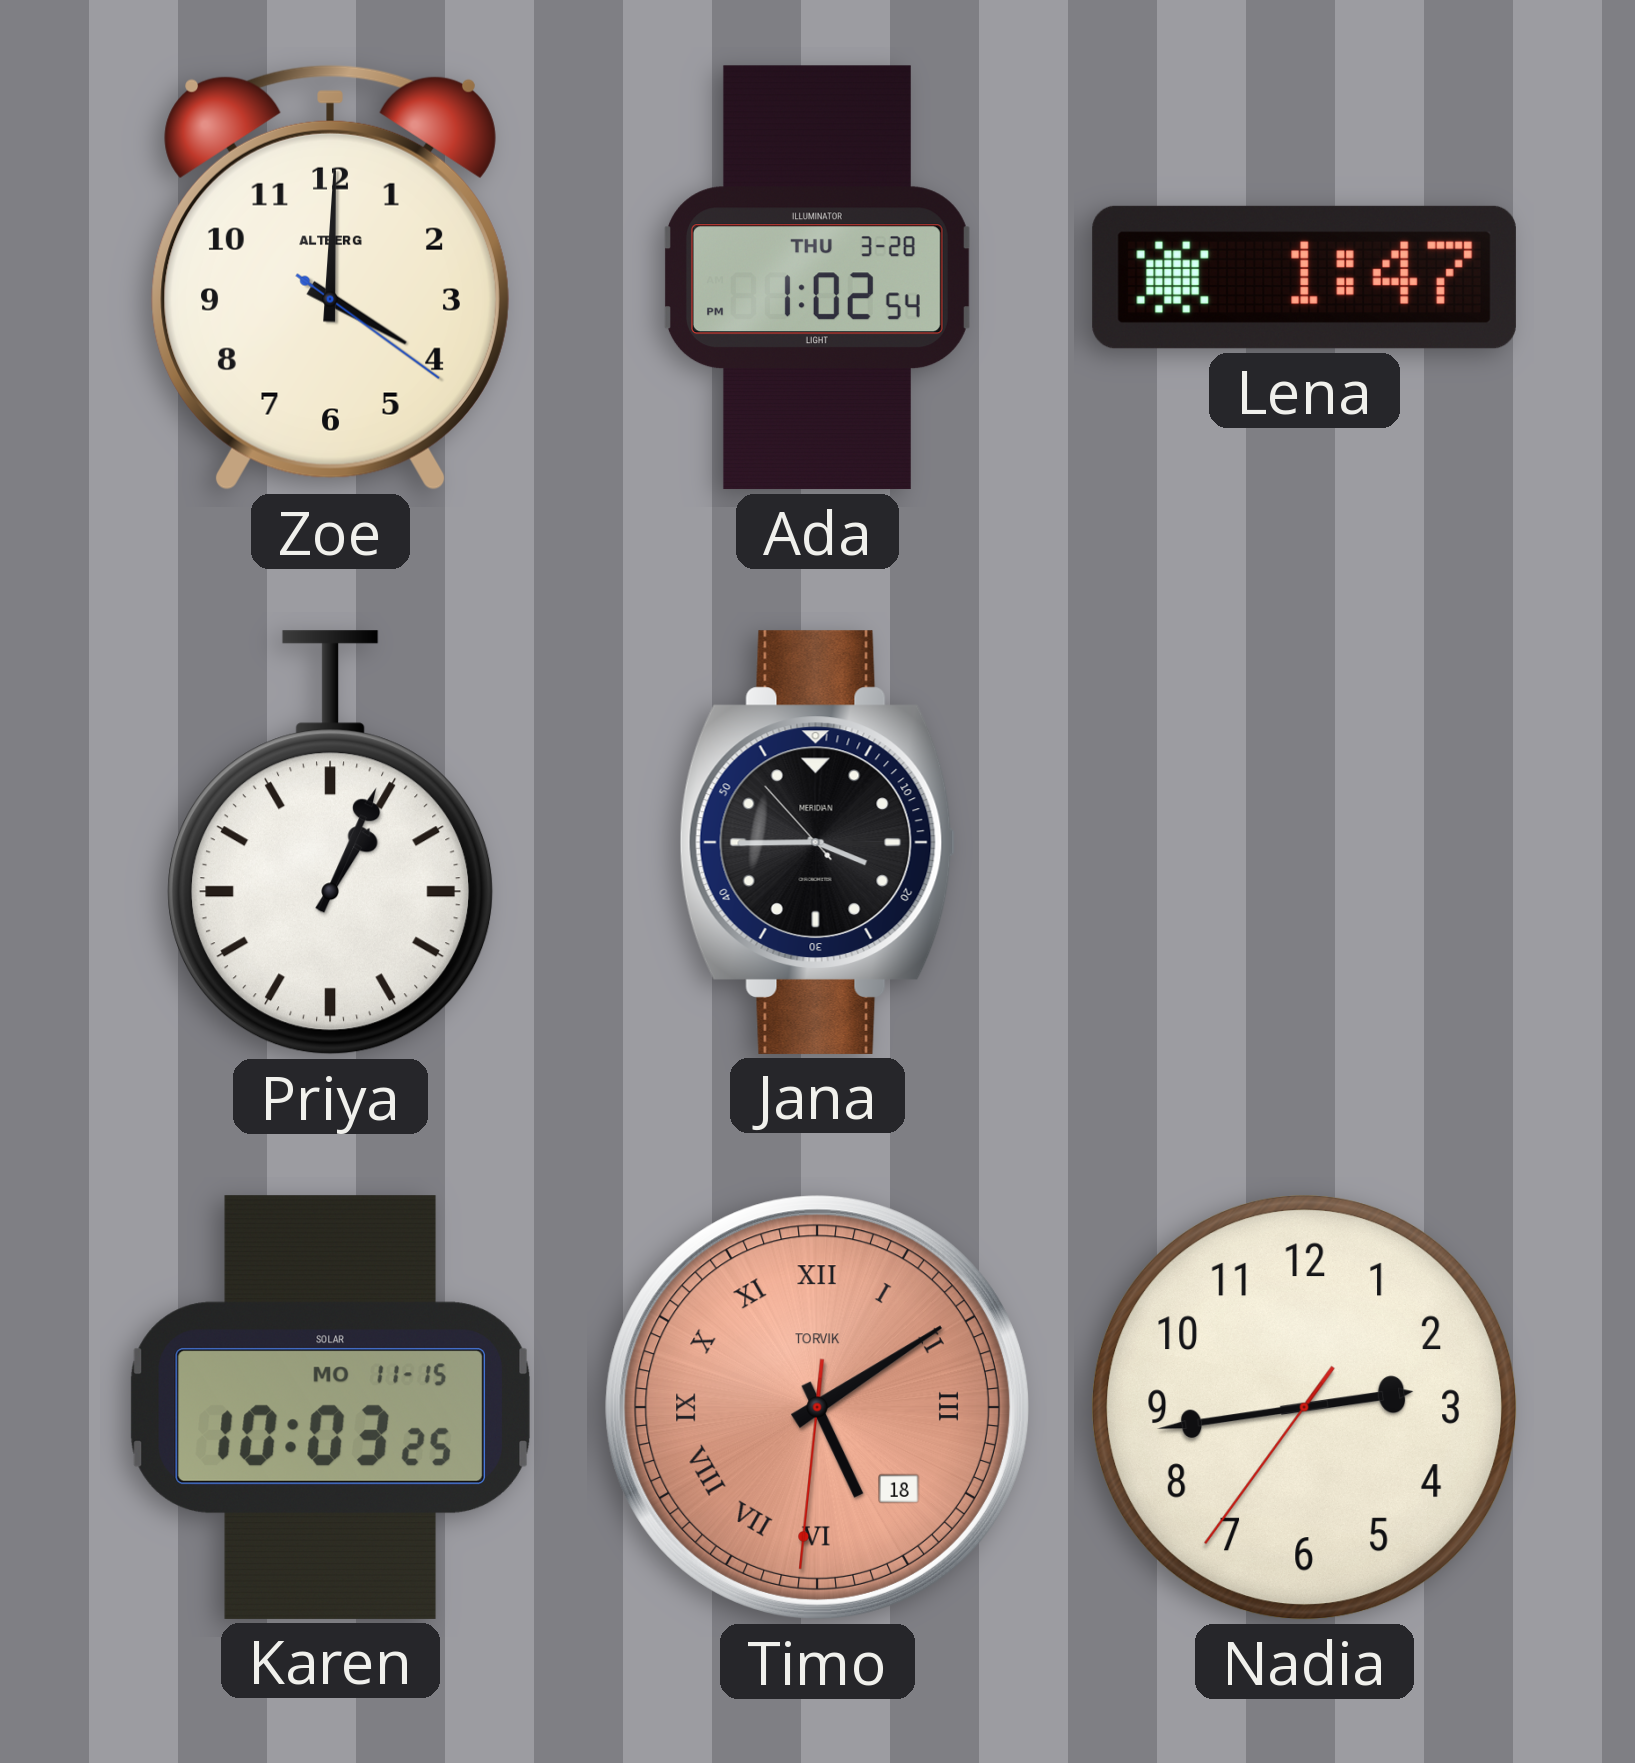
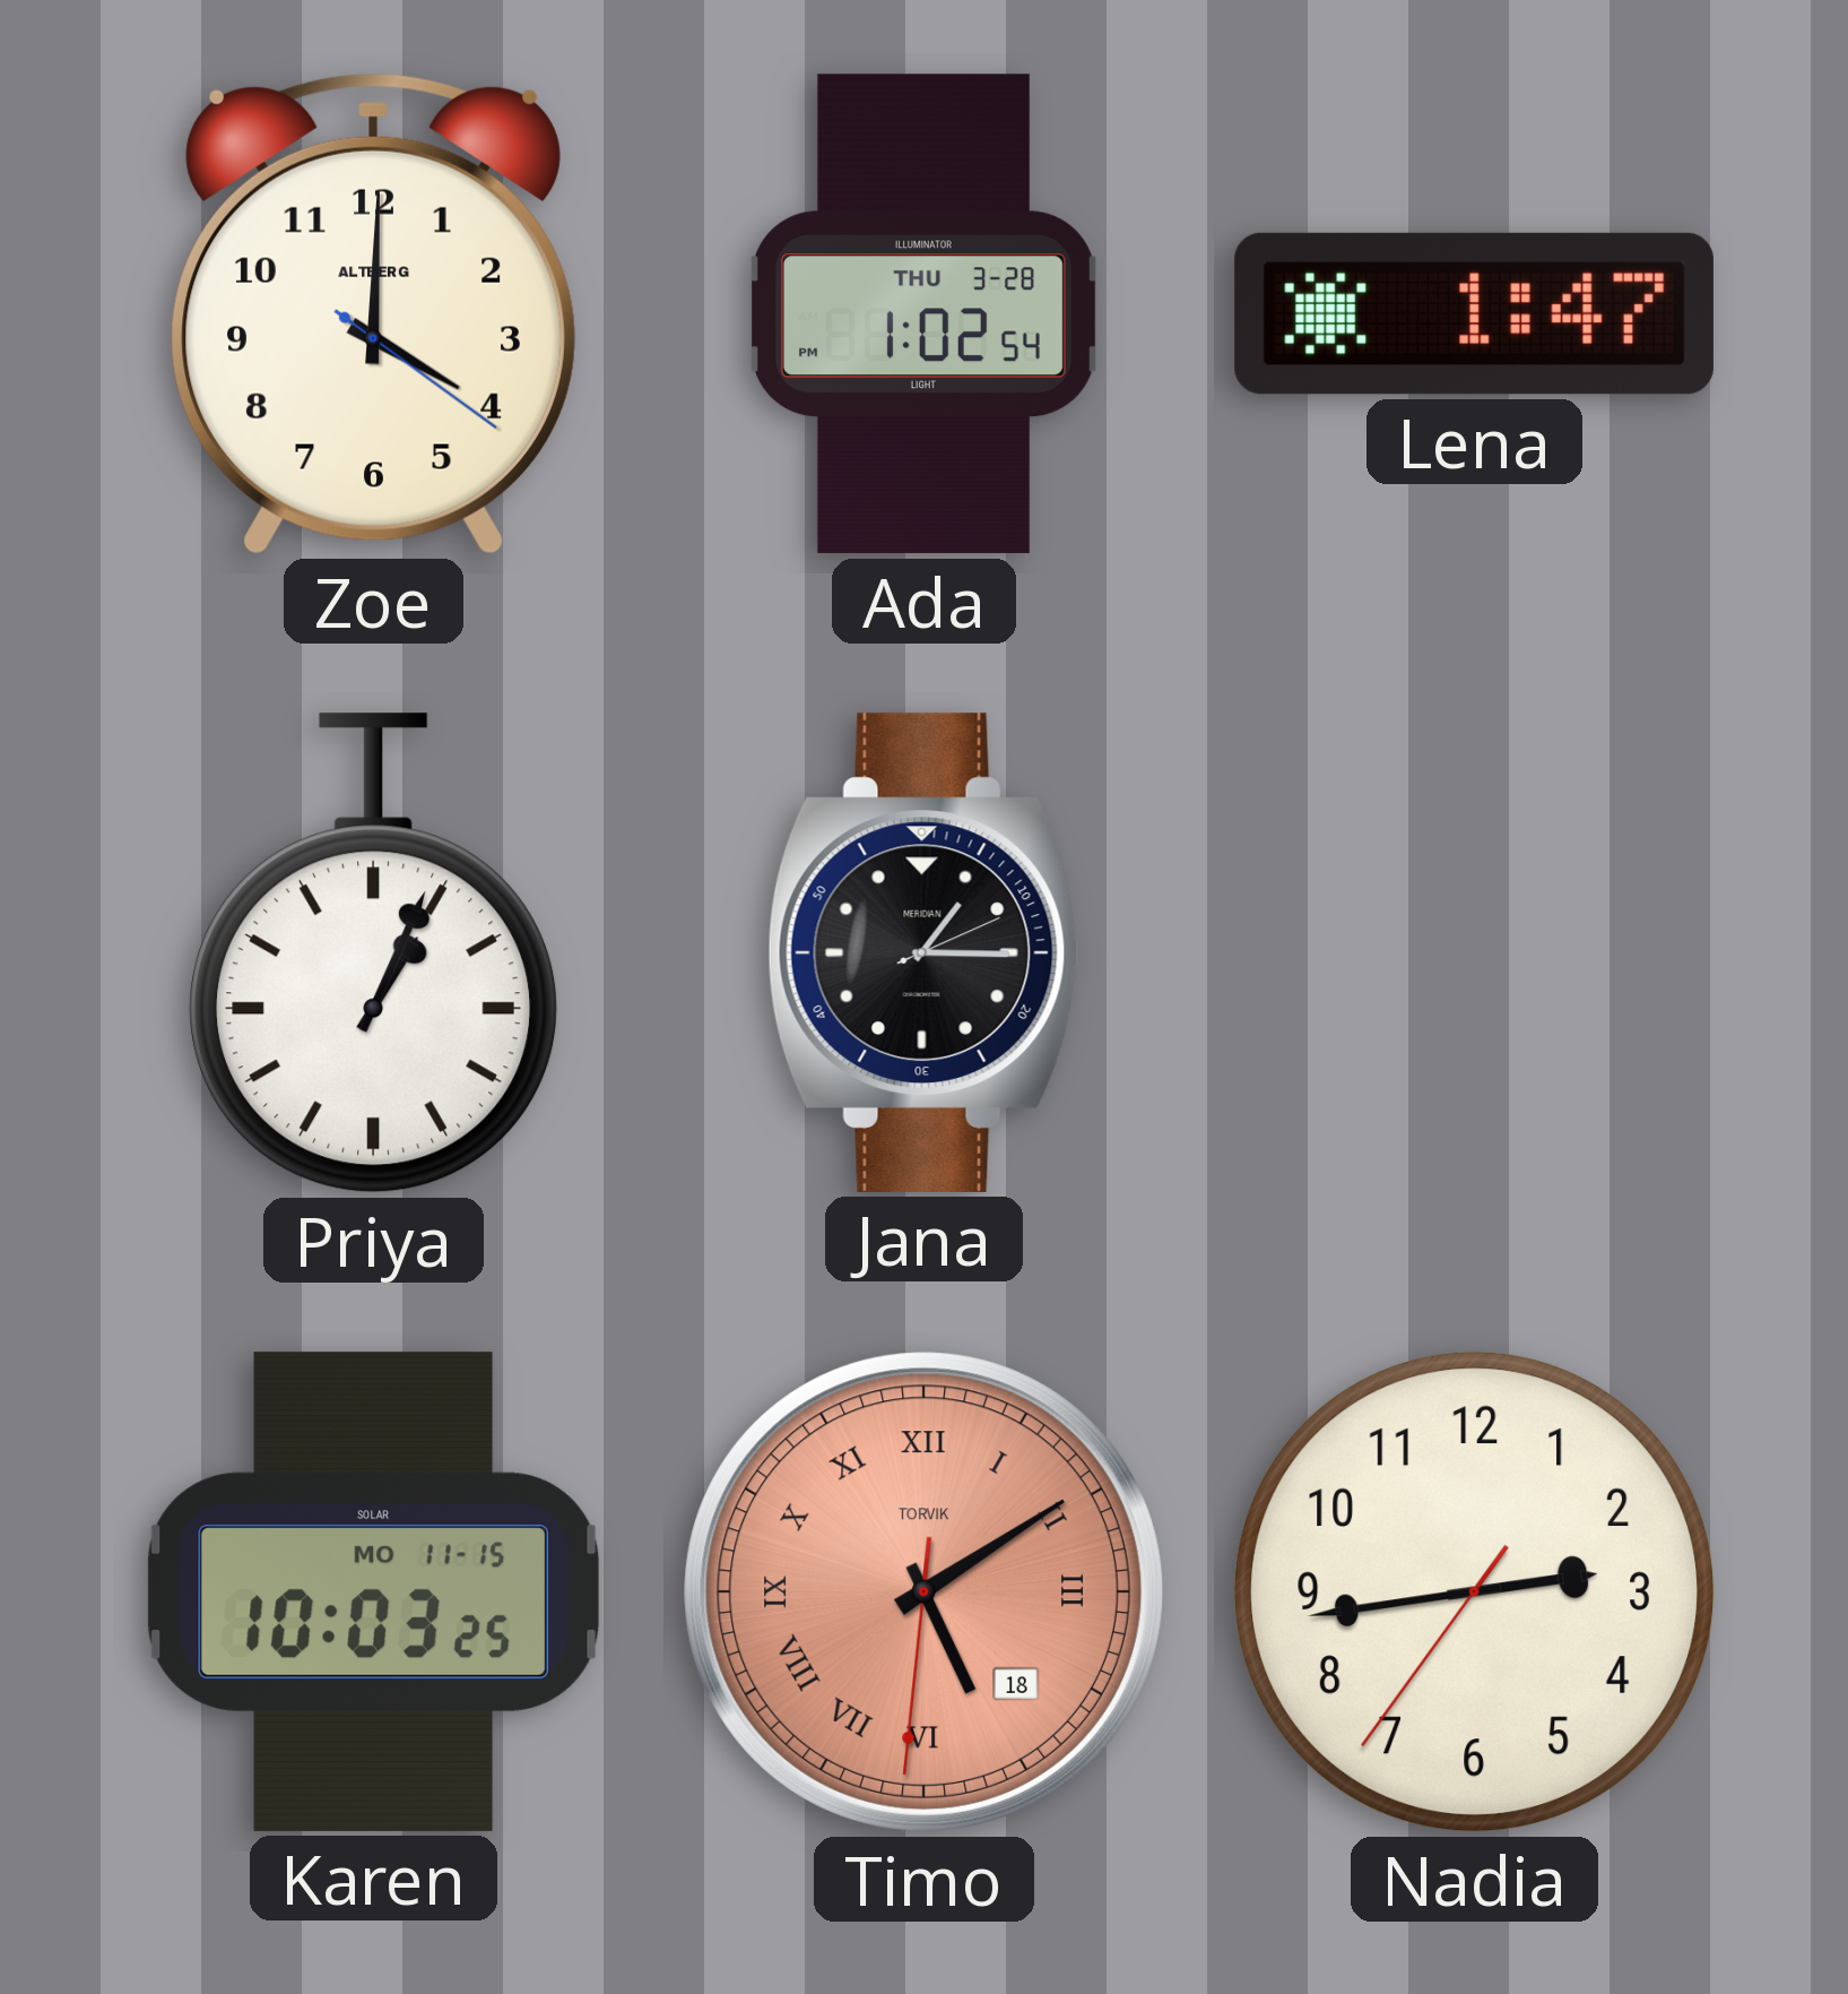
Jana: 3:44 -> 1:15
